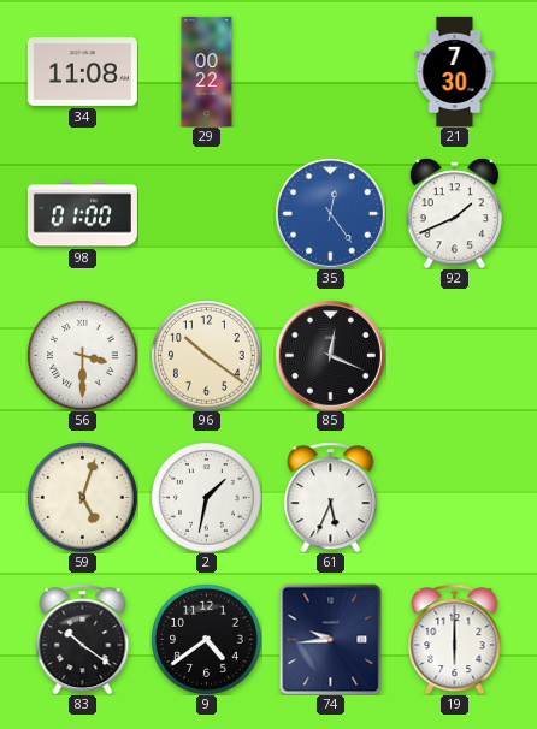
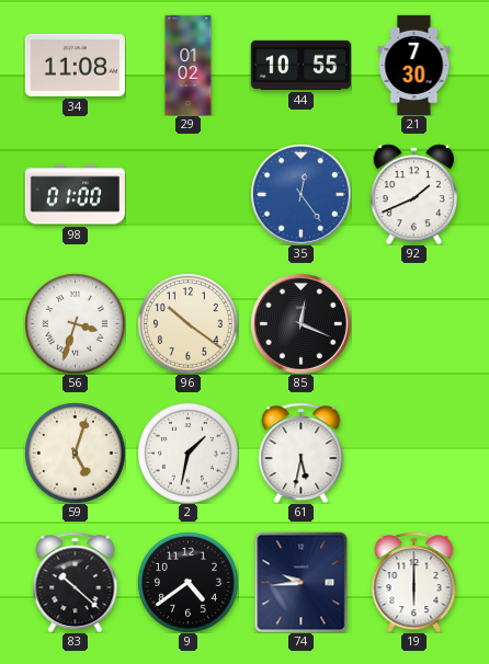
29: 00:22 -> 01:02
44: none -> 10:55
56: 3:30 -> 3:33
61: 5:34 -> 5:32
83: 10:21 -> 10:22
